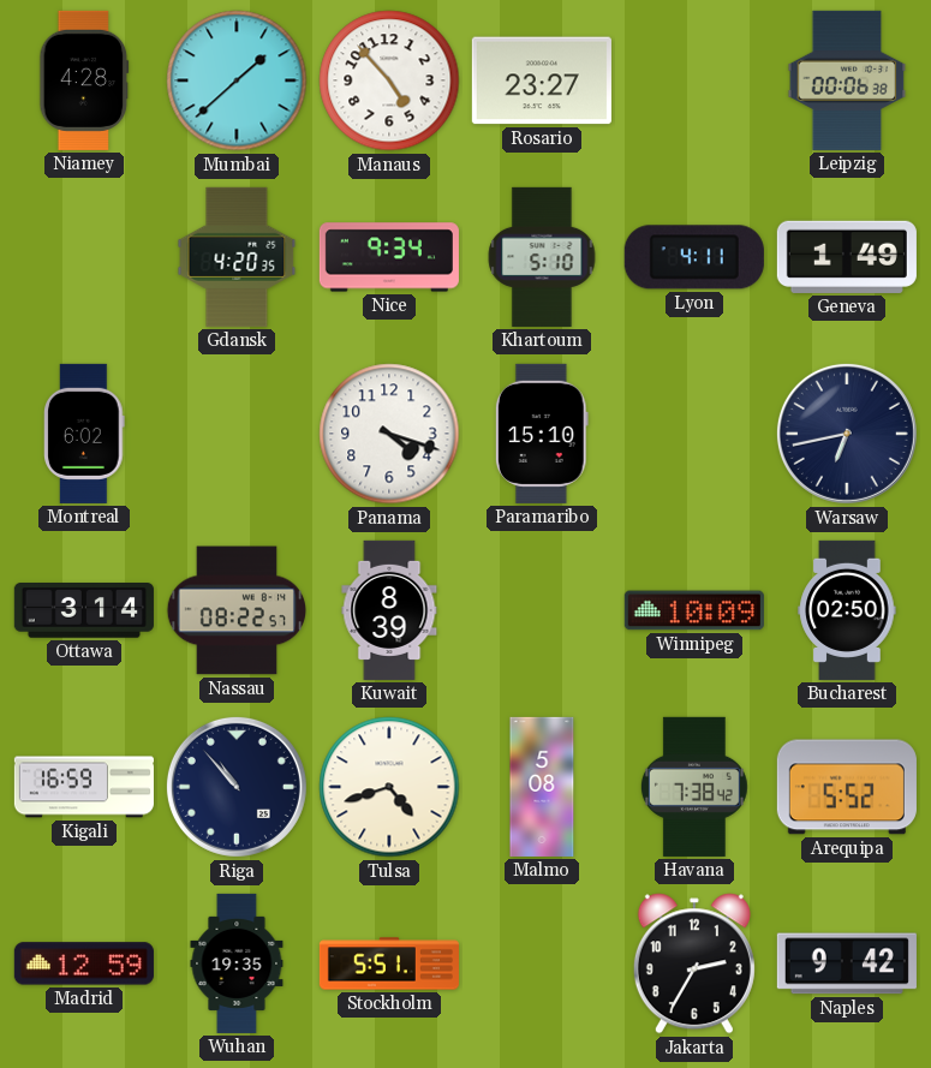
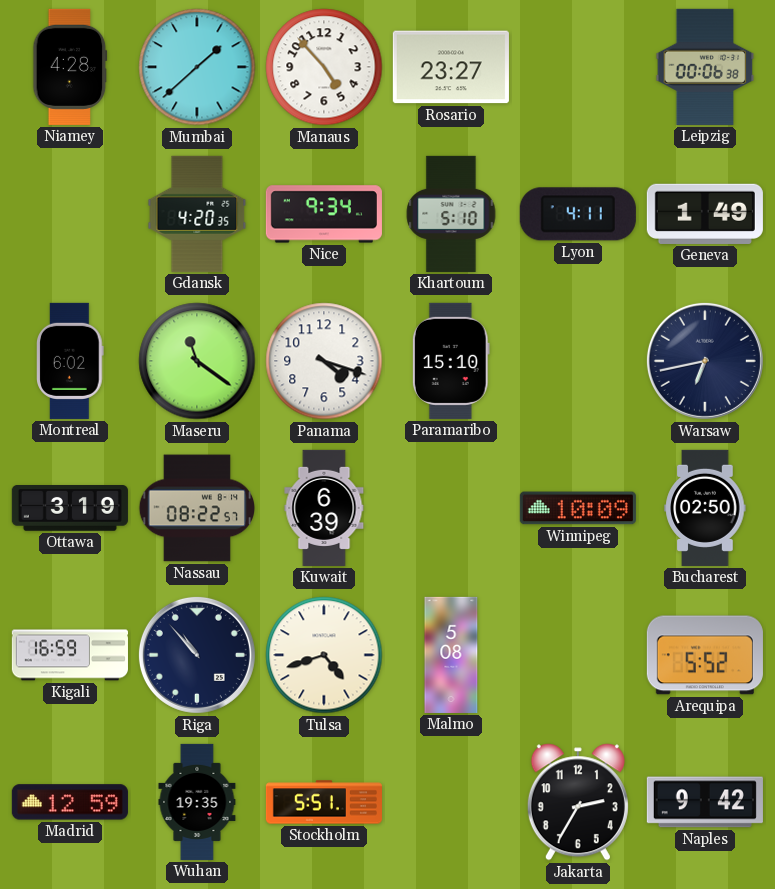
Maseru: none -> 11:21
Ottawa: 3:14 -> 3:19
Kuwait: 8:39 -> 6:39
Havana: 7:38 -> none
